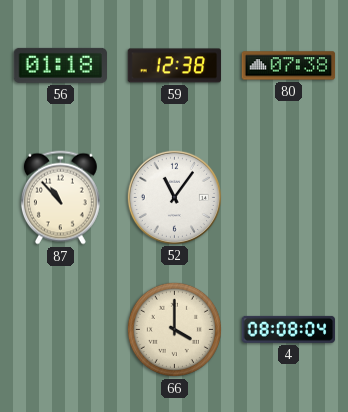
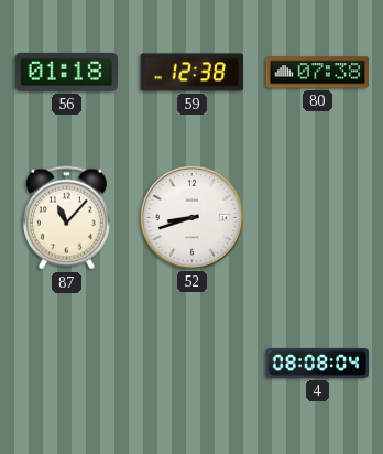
87: 10:53 -> 11:07
52: 11:06 -> 8:42
66: 4:00 -> none
